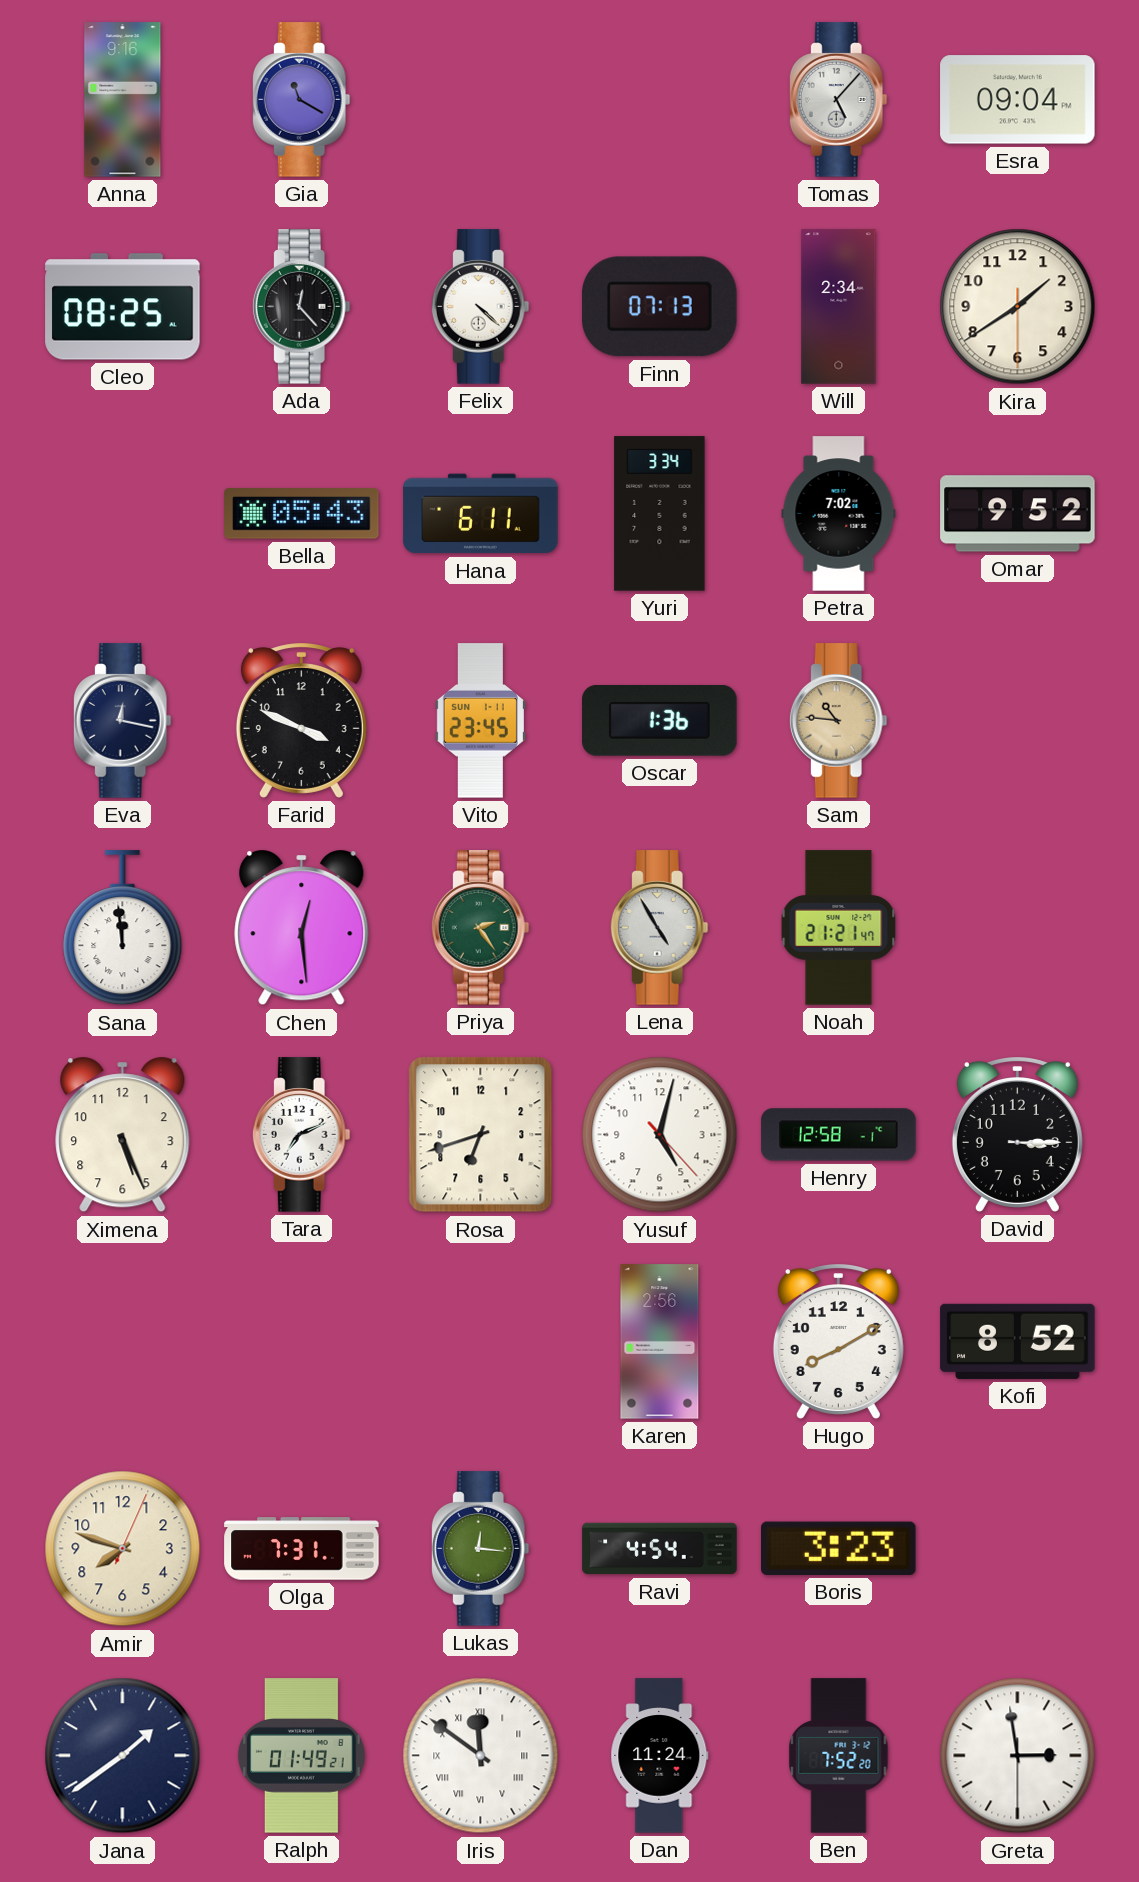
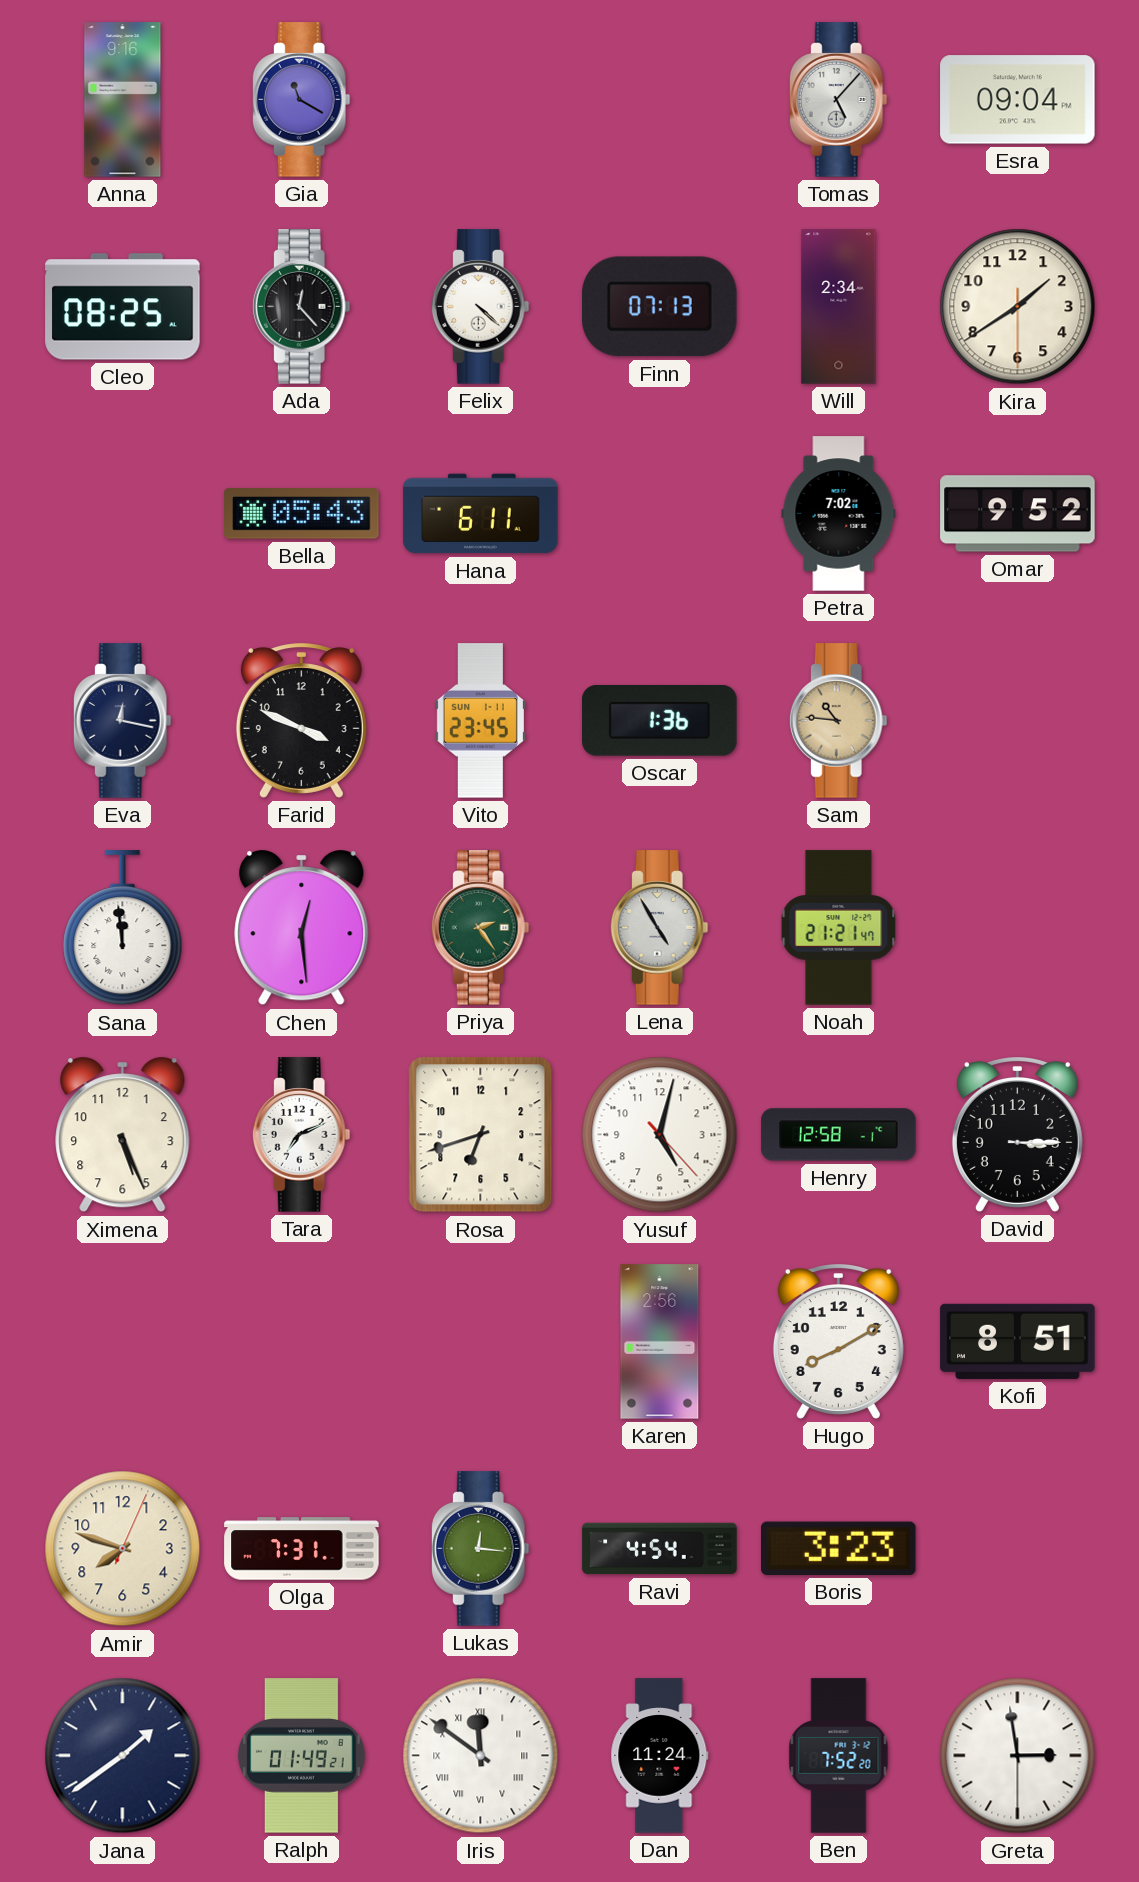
Yuri: 3:34 -> none
Kofi: 8:52 -> 8:51
